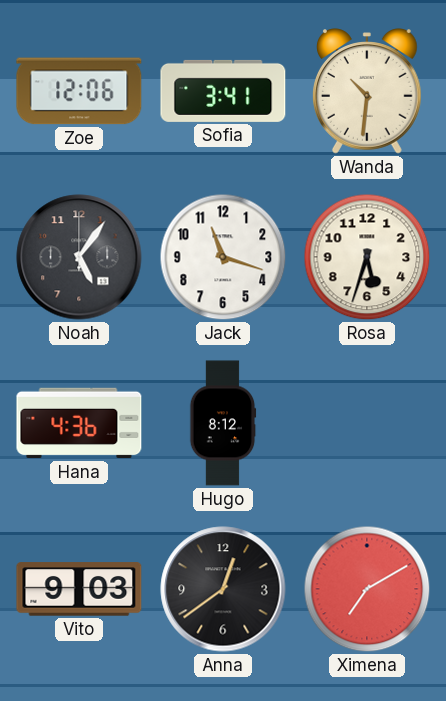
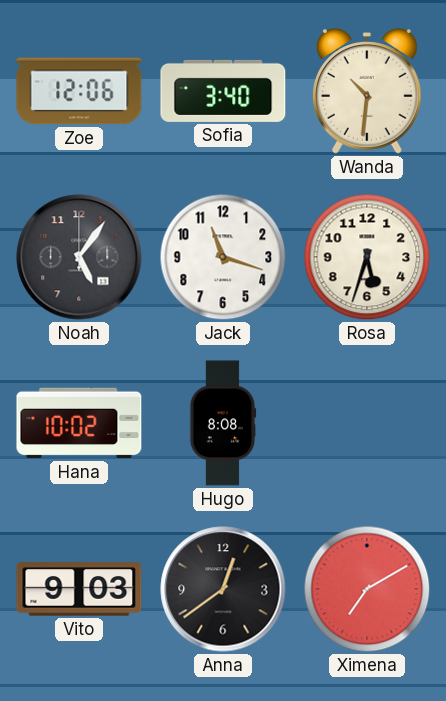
Sofia: 3:41 -> 3:40
Hana: 4:36 -> 10:02
Hugo: 8:12 -> 8:08
